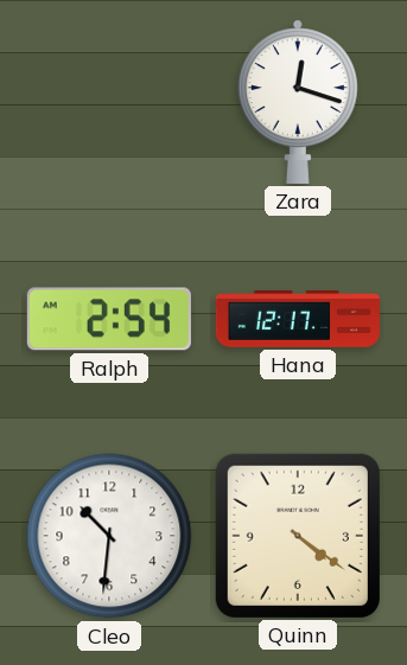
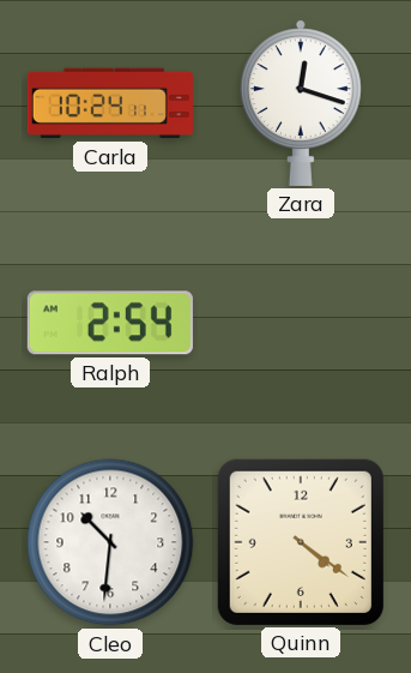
Carla: none -> 10:24
Hana: 12:17 -> none
